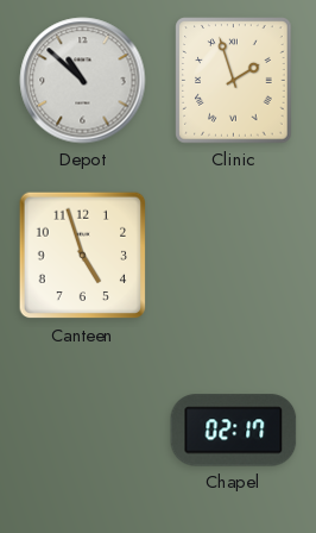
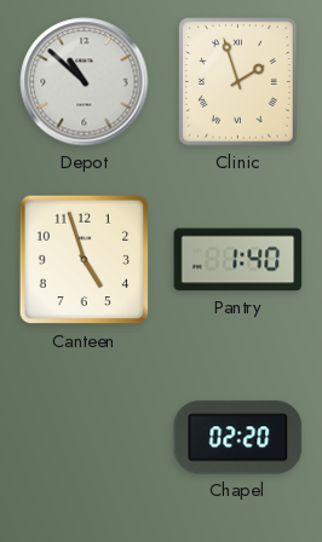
Pantry: none -> 1:40
Chapel: 02:17 -> 02:20
